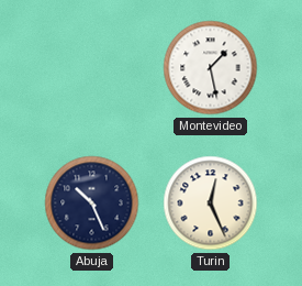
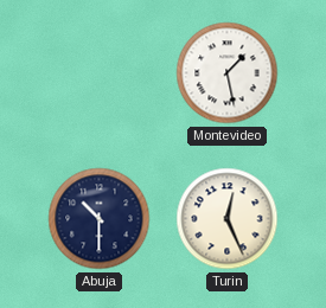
Abuja: 10:26 -> 10:30
